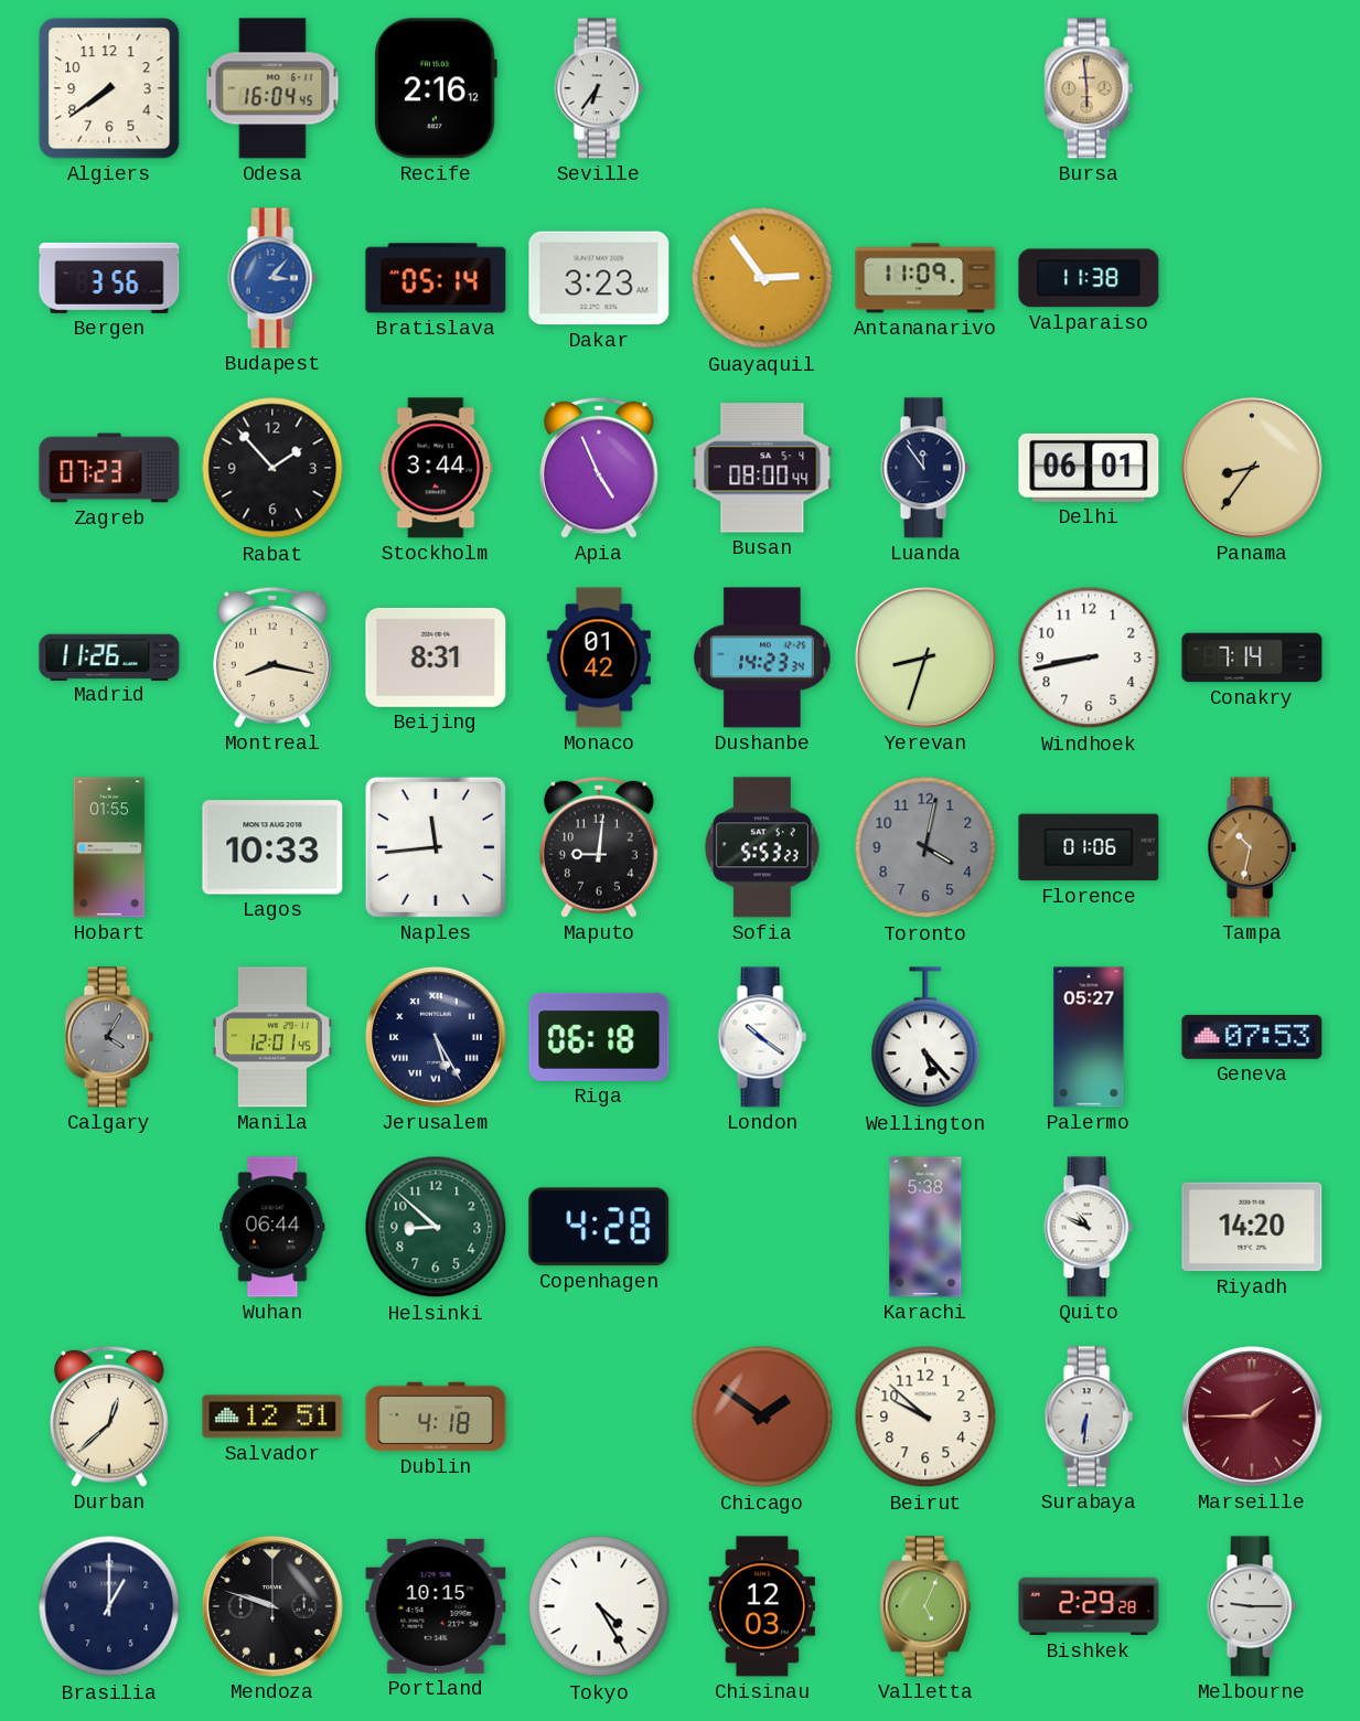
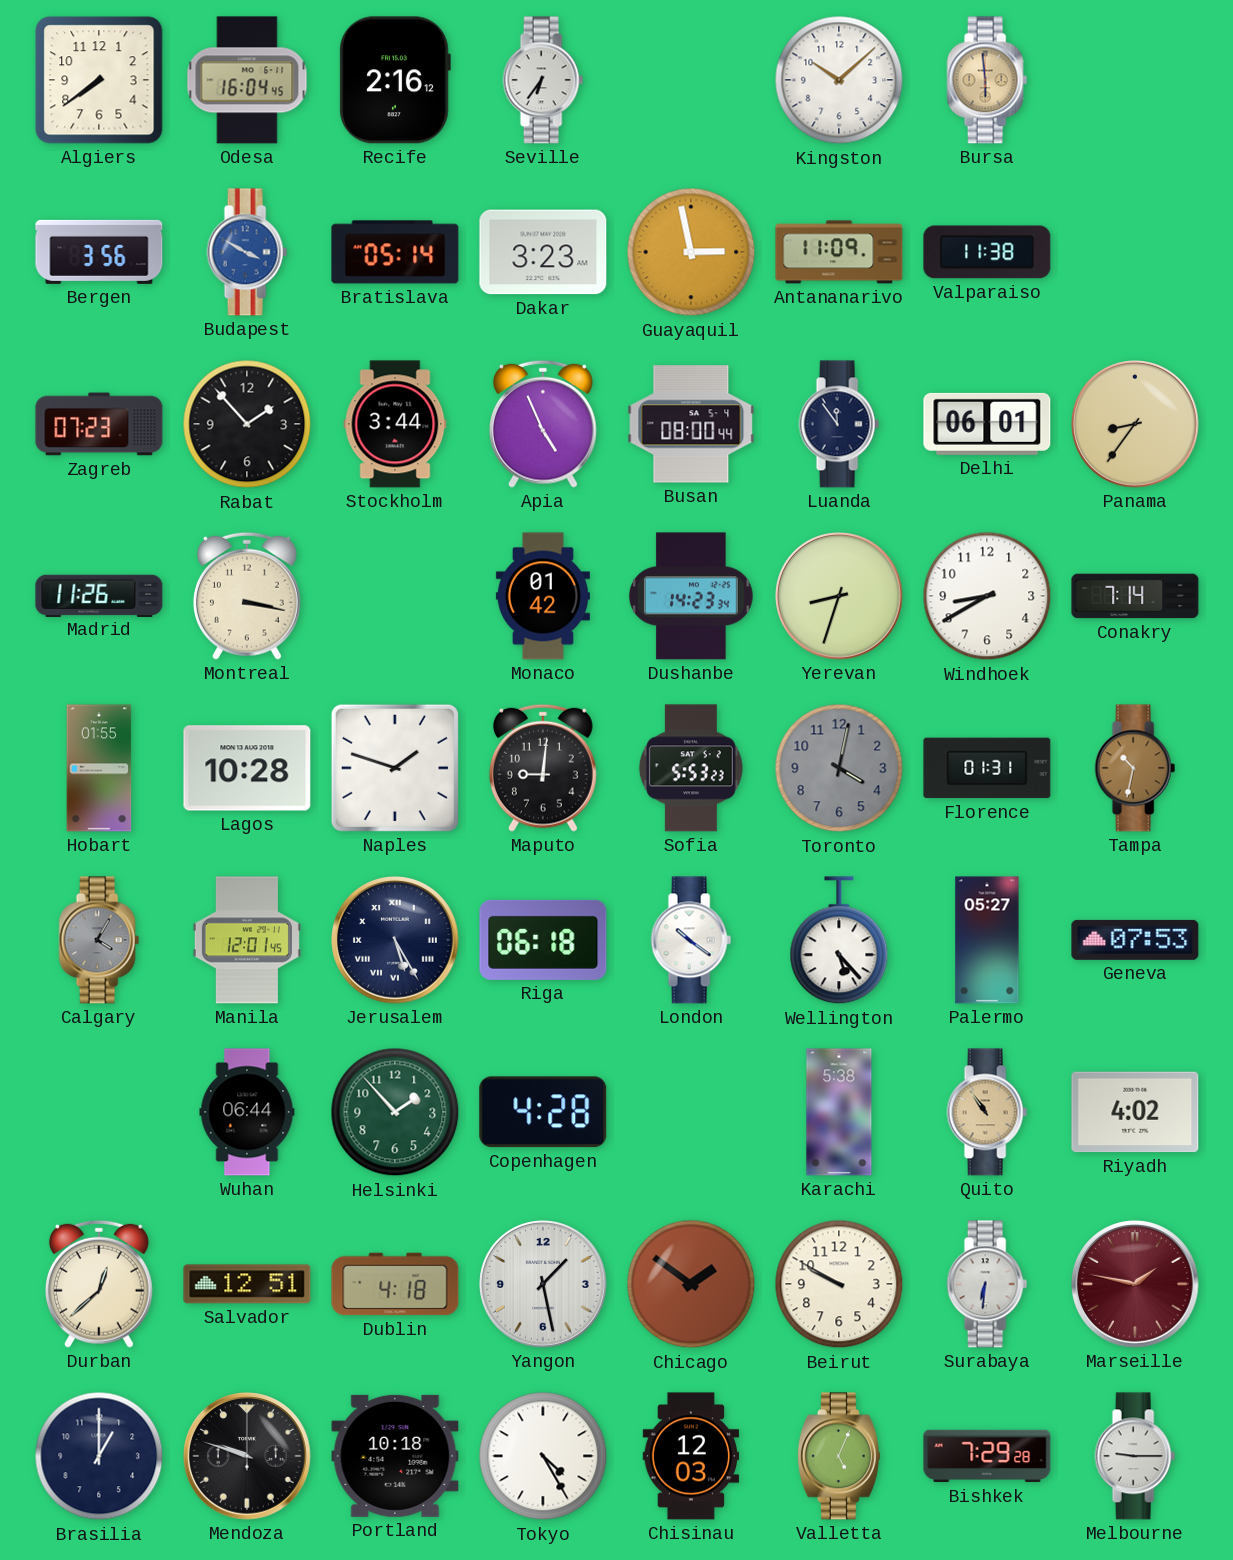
Kingston: none -> 10:08
Budapest: 3:07 -> 3:50
Guayaquil: 2:54 -> 2:58
Montreal: 8:17 -> 3:17
Beijing: 8:31 -> none
Windhoek: 8:43 -> 8:40
Lagos: 10:33 -> 10:28
Naples: 11:44 -> 1:48
Florence: 01:06 -> 01:31
Helsinki: 8:52 -> 1:53
Quito: 10:49 -> 10:54
Quito dial: white -> champagne
Riyadh: 14:20 -> 4:02
Yangon: none -> 1:28
Beirut: 9:52 -> 9:50
Marseille: 1:45 -> 1:47
Portland: 10:15 -> 10:18
Bishkek: 2:29 -> 7:29
